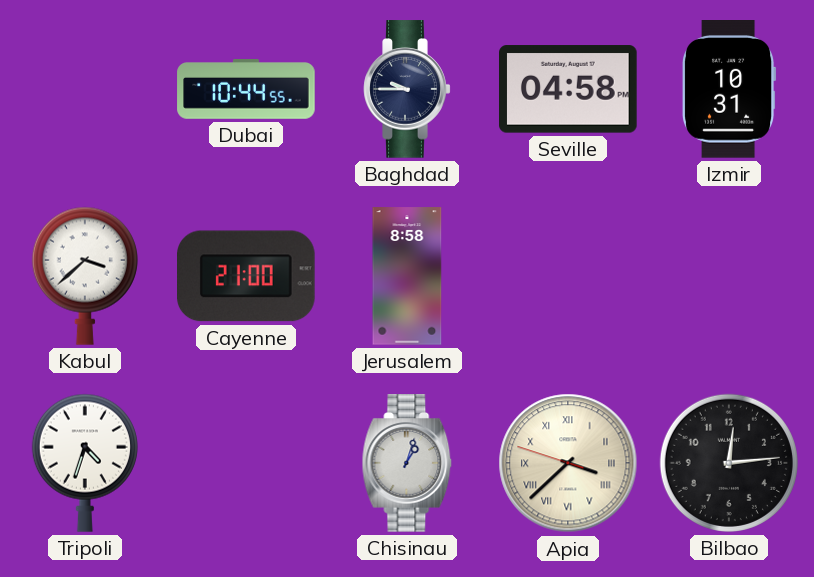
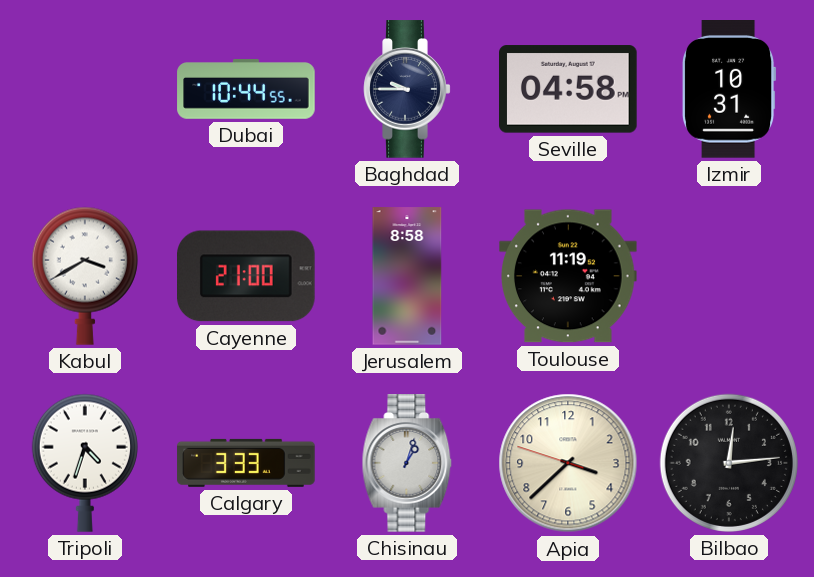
Kabul: 3:38 -> 3:40
Toulouse: none -> 11:19
Calgary: none -> 3:33
Apia numerals: Roman -> Arabic
